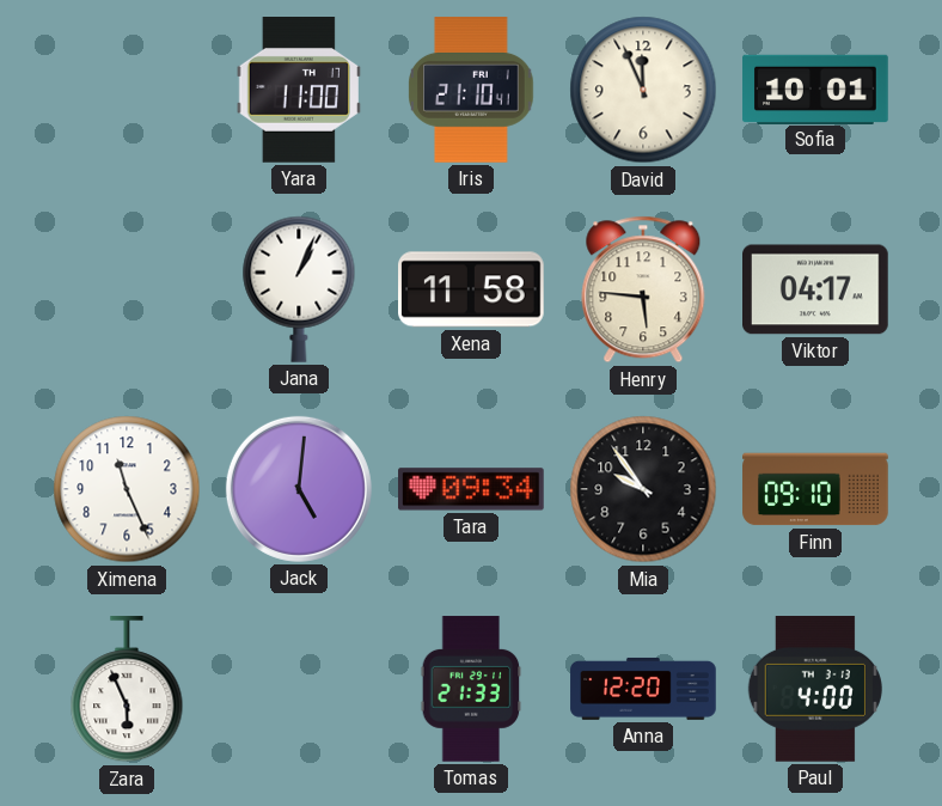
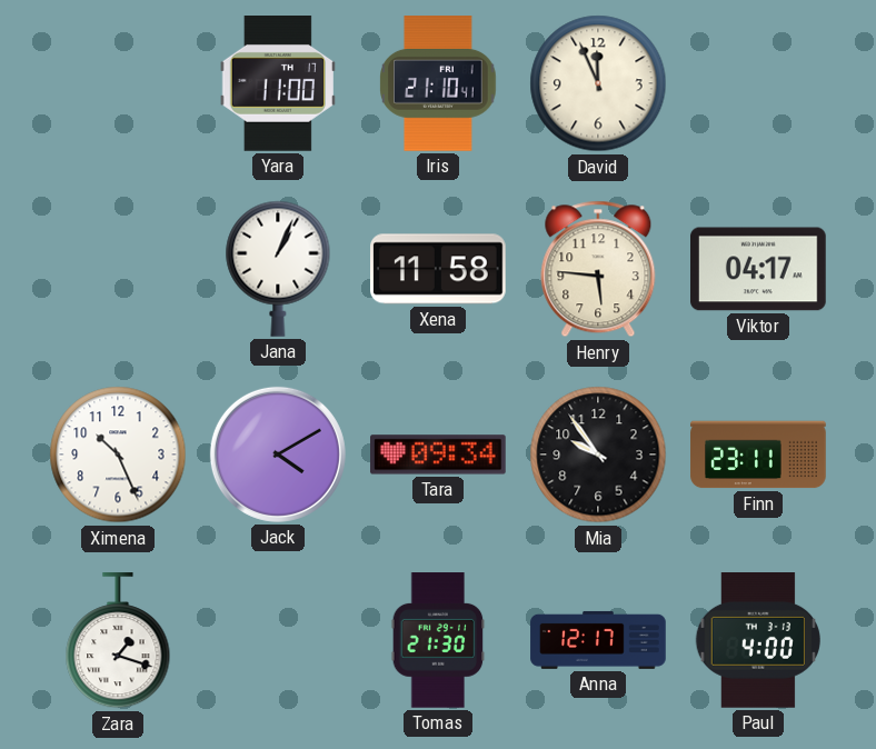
Sofia: 10:01 -> none
Ximena: 11:26 -> 10:26
Jack: 5:01 -> 4:10
Finn: 09:10 -> 23:11
Zara: 5:56 -> 1:18
Tomas: 21:33 -> 21:30
Anna: 12:20 -> 12:17
